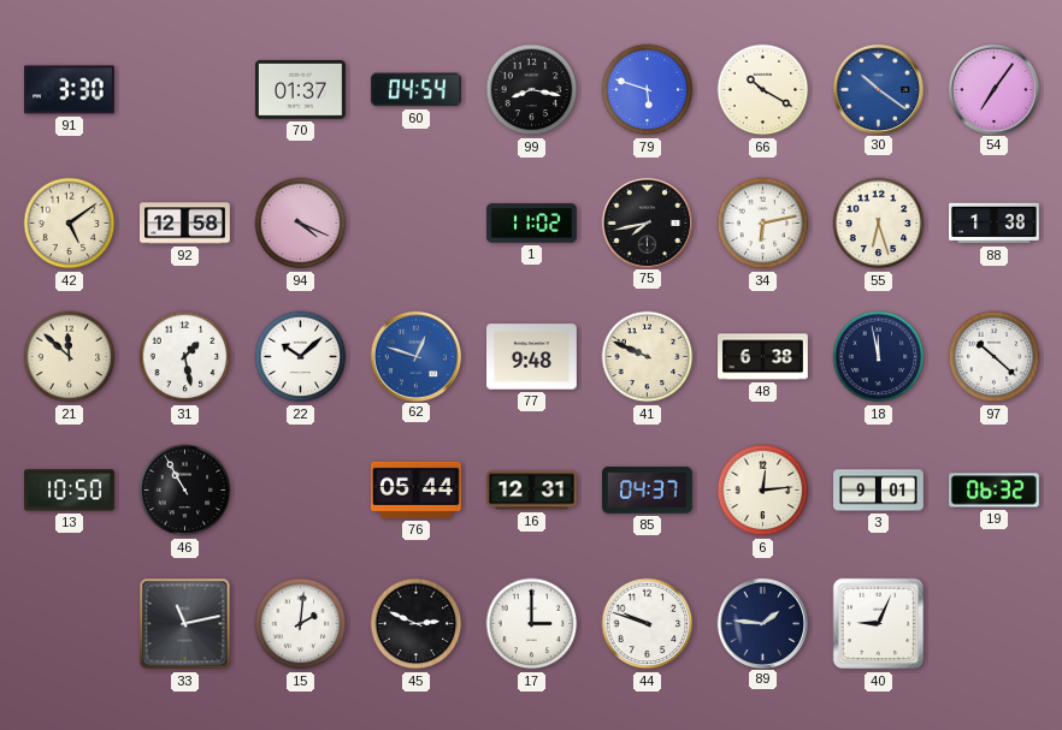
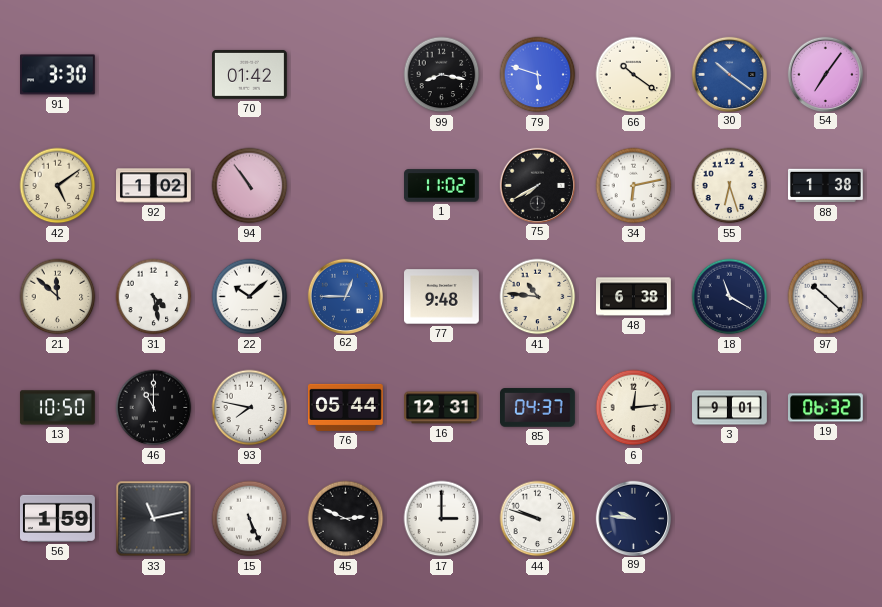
70: 01:37 -> 01:42
60: 04:54 -> none
66: 10:20 -> 10:21
92: 12:58 -> 1:02
94: 4:19 -> 10:54
75: 7:43 -> 7:40
31: 1:28 -> 4:28
62: 12:48 -> 12:45
41: 9:49 -> 10:46
18: 11:58 -> 11:20
46: 10:55 -> 11:00
93: none -> 7:47
56: none -> 1:59
15: 2:01 -> 5:26
89: 1:46 -> 9:46
40: 9:04 -> none
